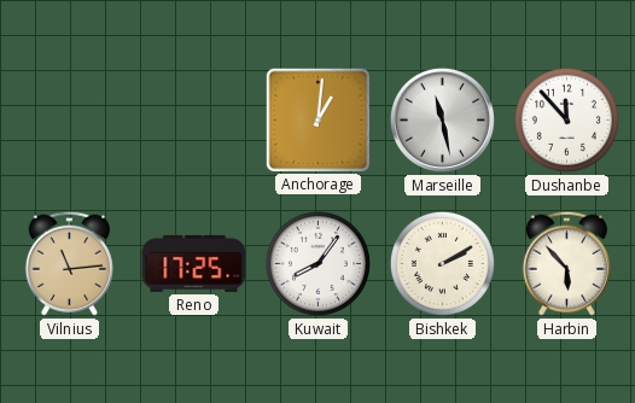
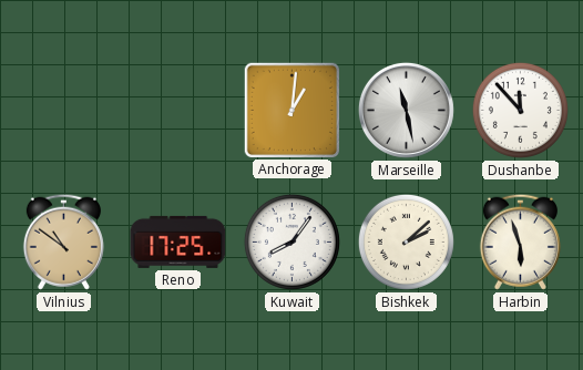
Vilnius: 11:14 -> 10:51
Bishkek: 2:10 -> 2:08
Harbin: 5:53 -> 5:57
